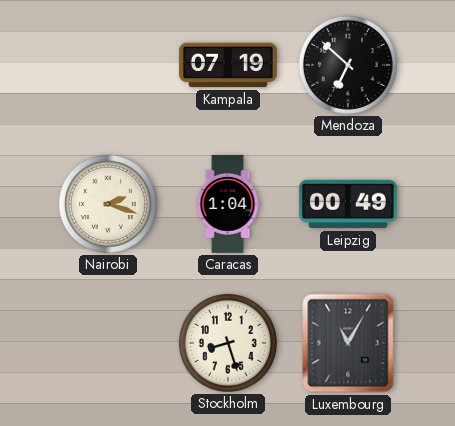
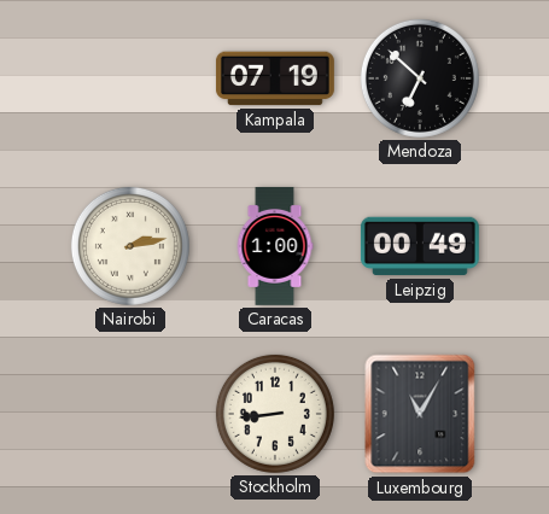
Nairobi: 2:18 -> 2:13
Caracas: 1:04 -> 1:00
Stockholm: 8:27 -> 8:44
